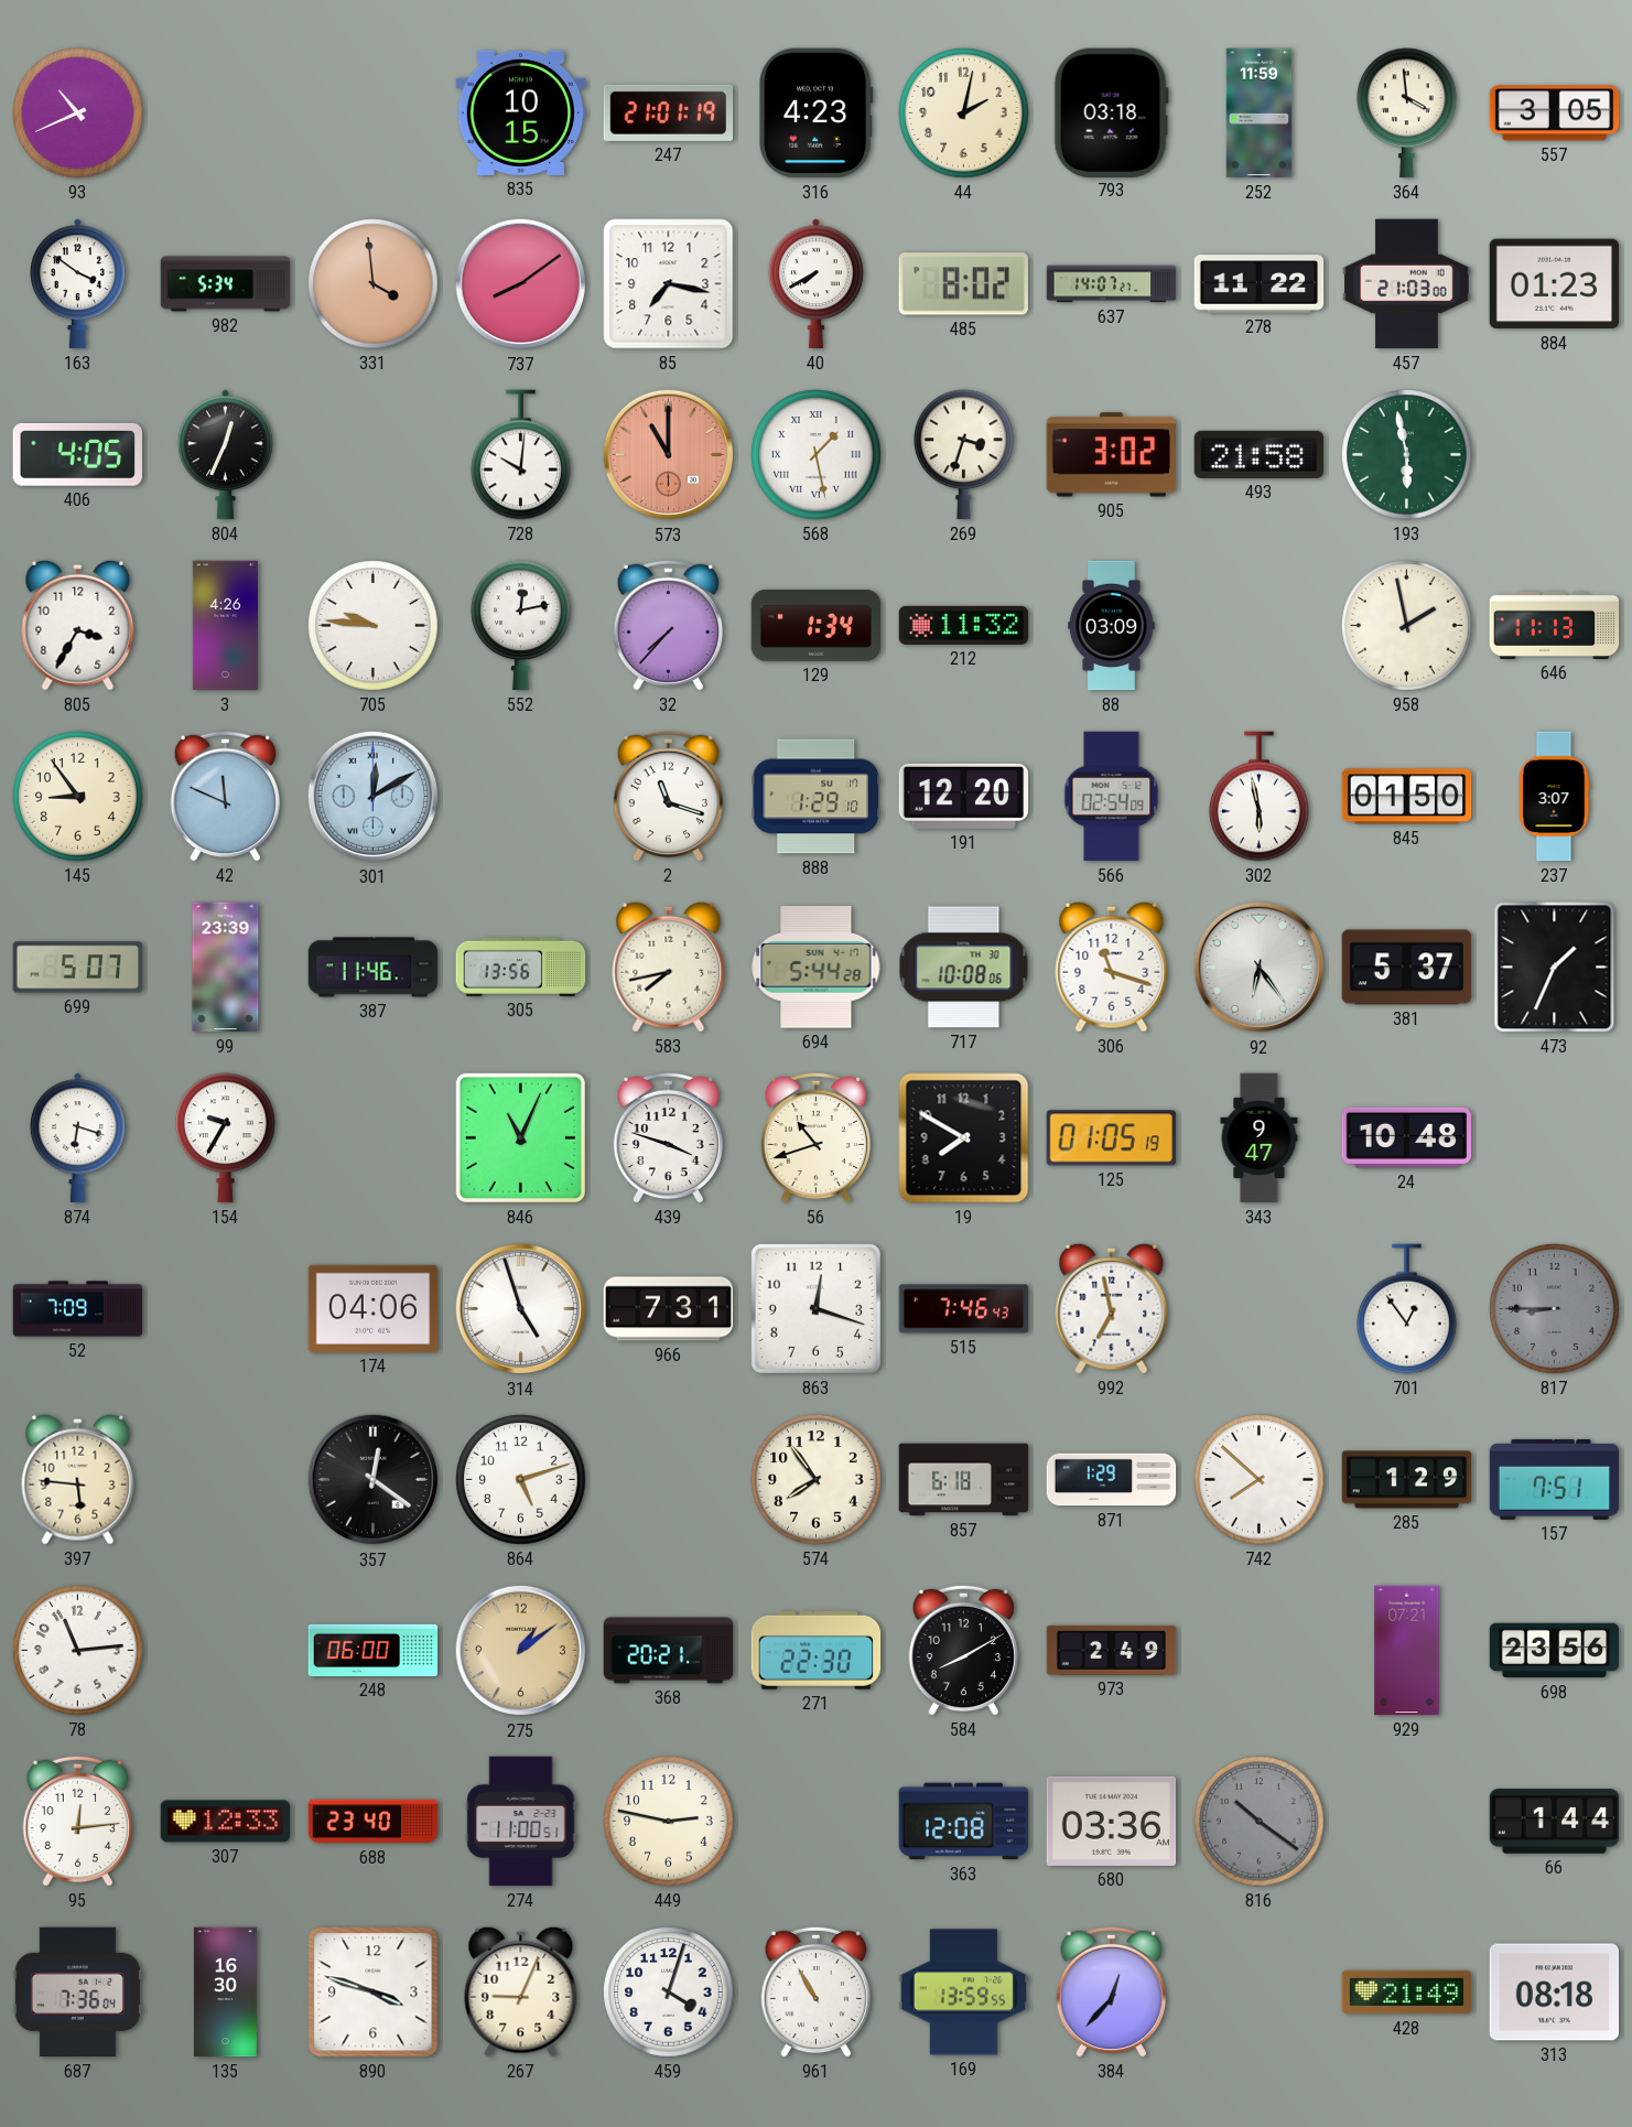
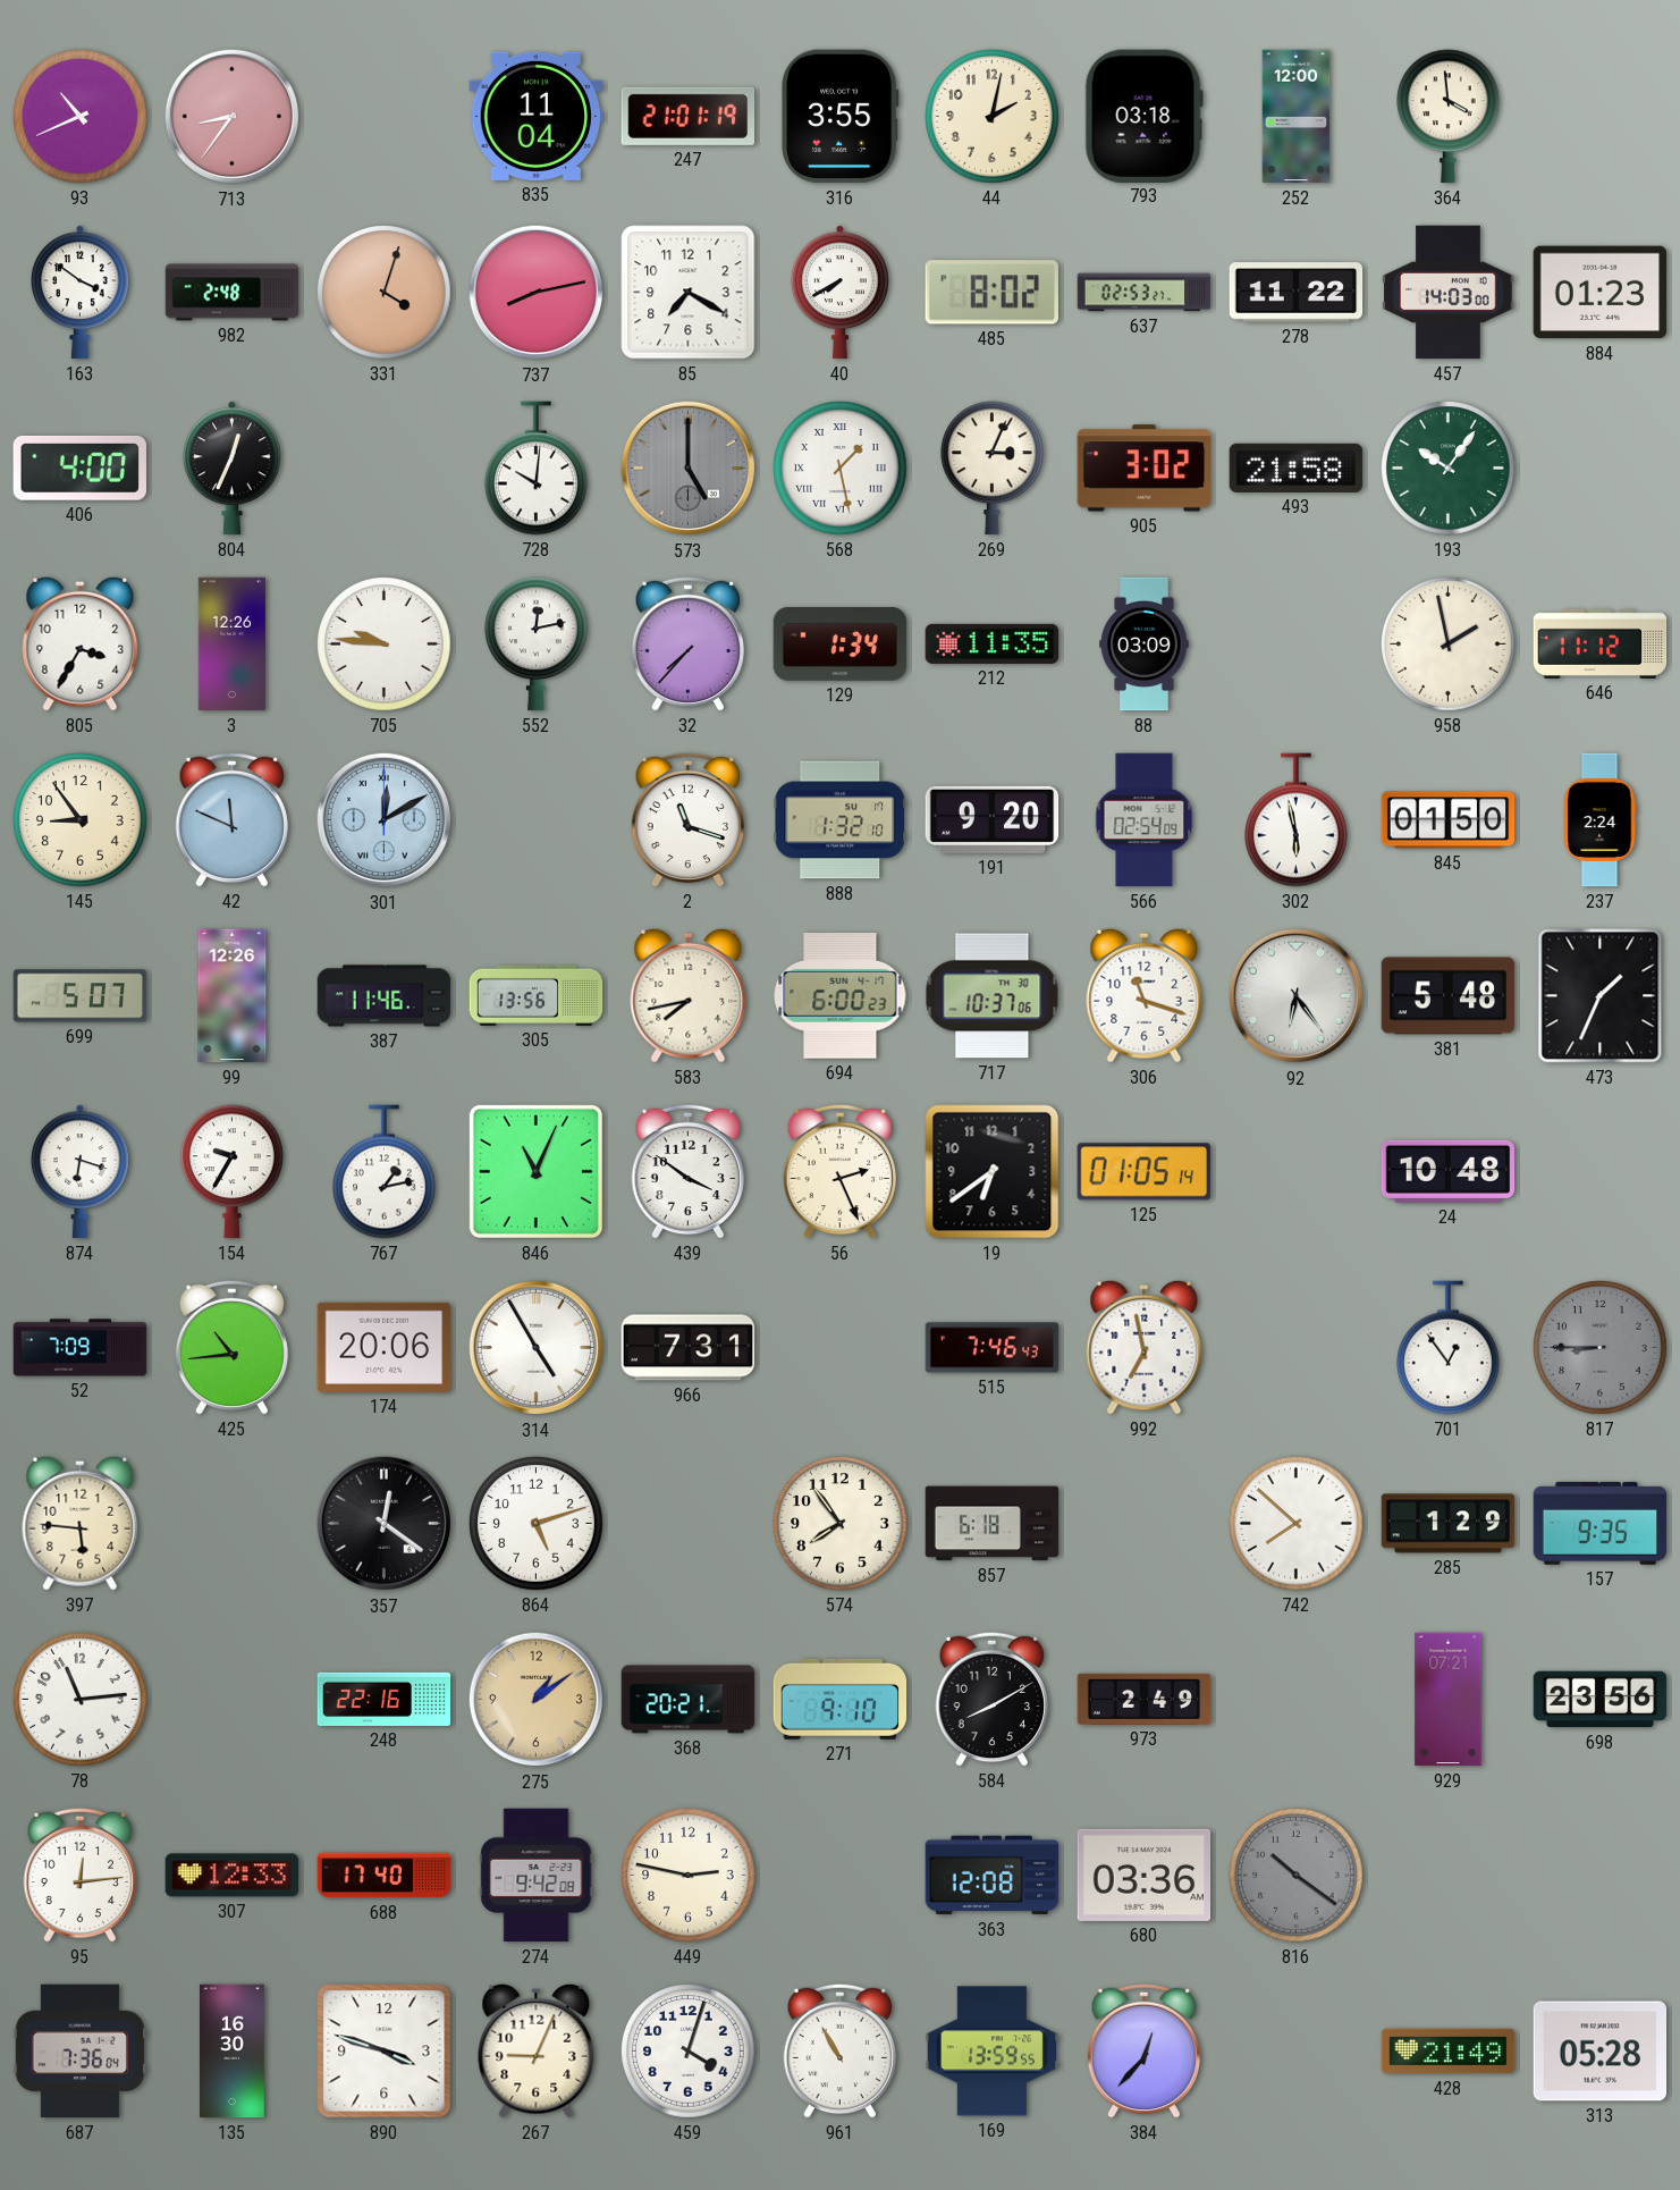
713: none -> 8:36
835: 10:15 -> 11:04
316: 4:23 -> 3:55
252: 11:59 -> 12:00
557: 3:05 -> none
982: 5:34 -> 2:48
331: 3:59 -> 4:03
737: 8:09 -> 8:13
85: 7:17 -> 7:20
637: 14:07 -> 02:53
457: 21:03 -> 14:03
406: 4:05 -> 4:00
573: 11:00 -> 5:00
573 dial: salmon -> grey
269: 3:33 -> 3:04
193: 5:58 -> 10:06
3: 4:26 -> 12:26
212: 11:32 -> 11:35
646: 11:13 -> 11:12
888: 1:29 -> 1:32
191: 12:20 -> 9:20
237: 3:07 -> 2:24
99: 23:39 -> 12:26
694: 5:44 -> 6:00
717: 10:08 -> 10:37
381: 5:37 -> 5:48
767: none -> 1:13
439: 3:48 -> 3:51
56: 10:42 -> 2:26
19: 7:50 -> 6:39
125: 01:05:19 -> 01:05:14
343: 9:47 -> none
425: none -> 10:44
174: 04:06 -> 20:06
314: 4:57 -> 4:55
863: 12:18 -> none
871: 1:29 -> none
157: 7:51 -> 9:35
248: 06:00 -> 22:16
271: 22:30 -> 9:10
688: 23:40 -> 17:40
274: 11:00 -> 9:42
66: 1:44 -> none
313: 08:18 -> 05:28
